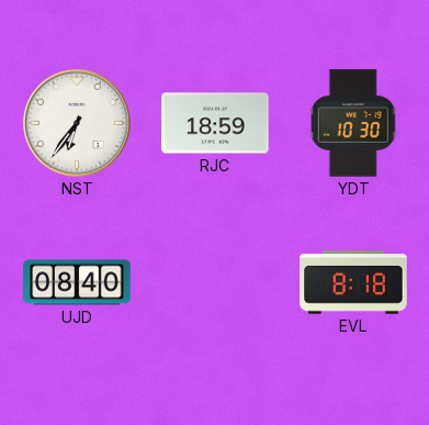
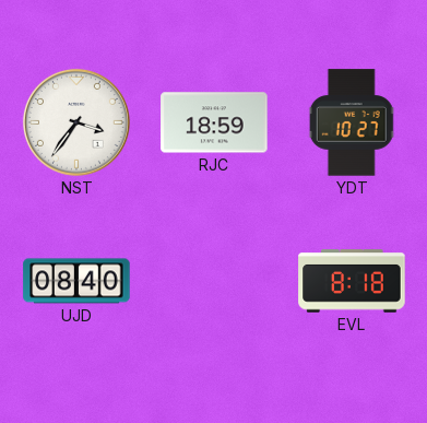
NST: 6:36 -> 3:36
YDT: 10:30 -> 10:27
